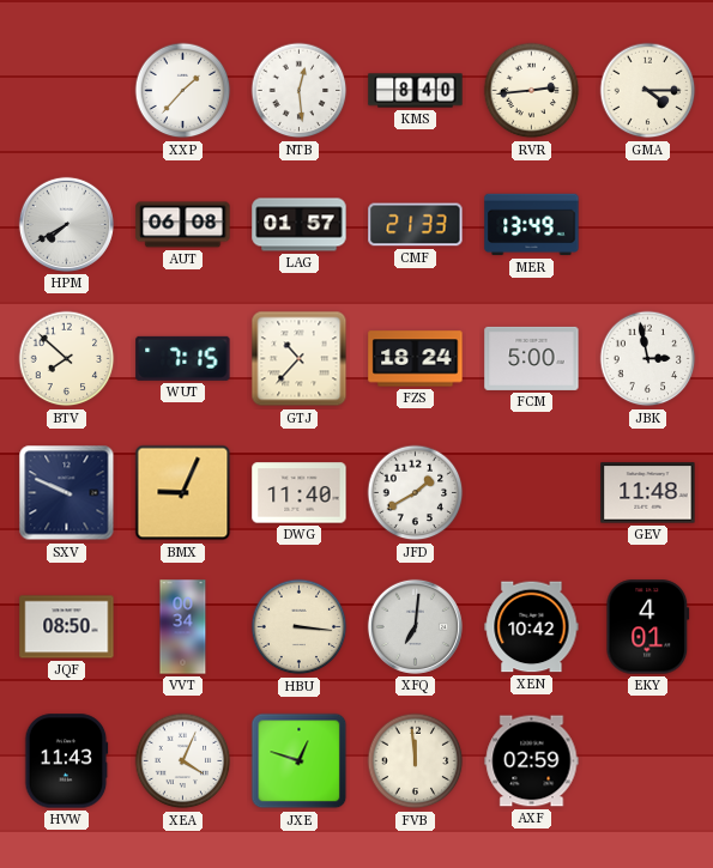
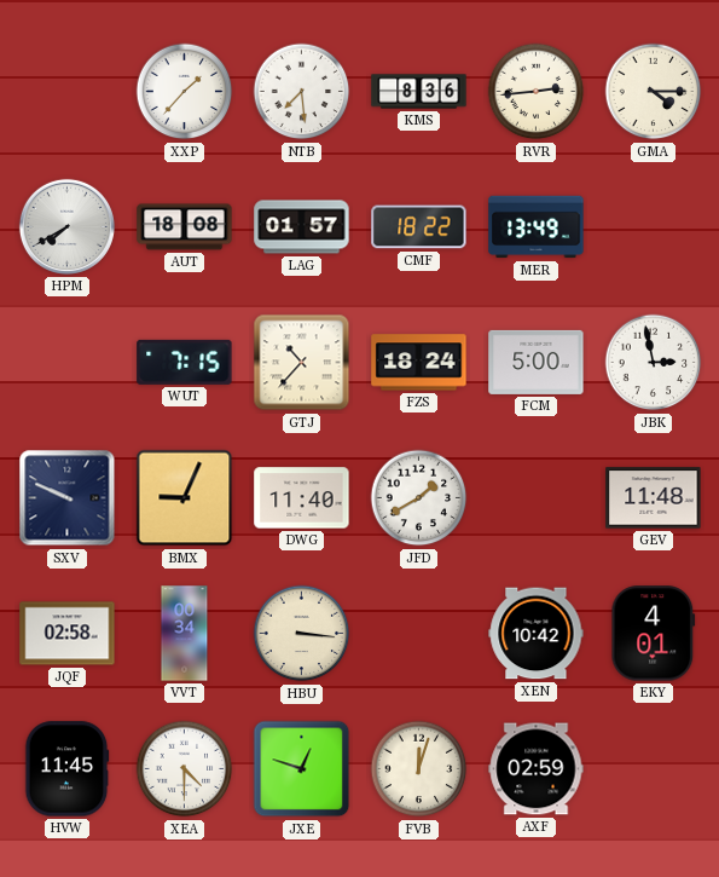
NTB: 12:29 -> 7:29
KMS: 8:40 -> 8:36
AUT: 06:08 -> 18:08
CMF: 21:33 -> 18:22
BTV: 7:52 -> none
JQF: 08:50 -> 02:58
XFQ: 7:01 -> none
HVW: 11:43 -> 11:45
XEA: 4:04 -> 4:30
FVB: 11:59 -> 12:03
